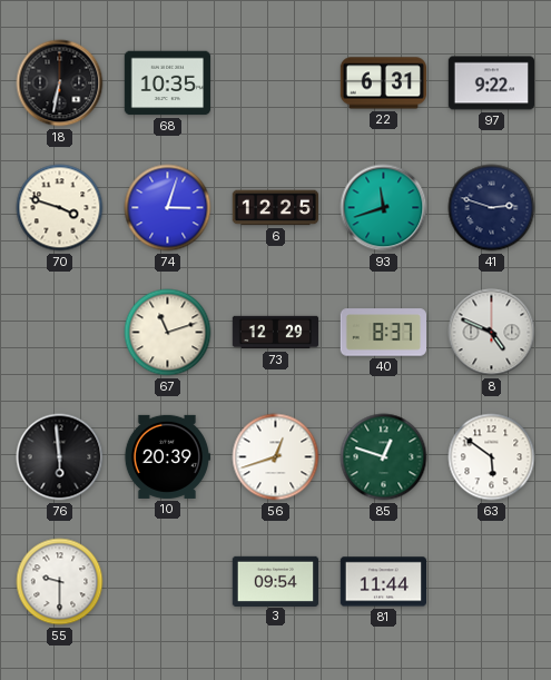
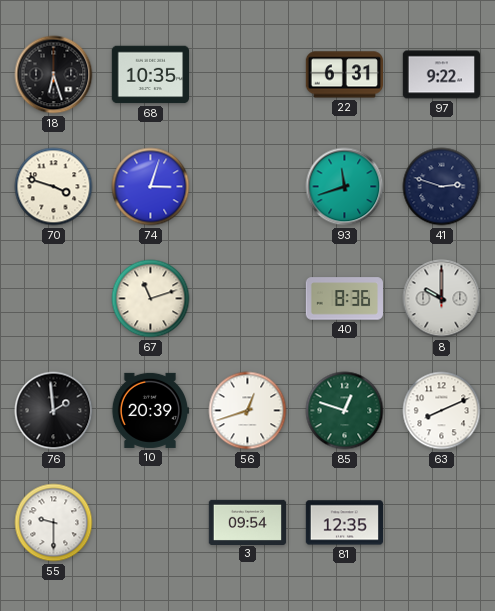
18: 6:32 -> 6:27
6: 12:25 -> none
73: 12:29 -> none
40: 8:37 -> 8:36
8: 4:49 -> 10:00
76: 5:59 -> 1:59
63: 5:51 -> 8:11
81: 11:44 -> 12:35
